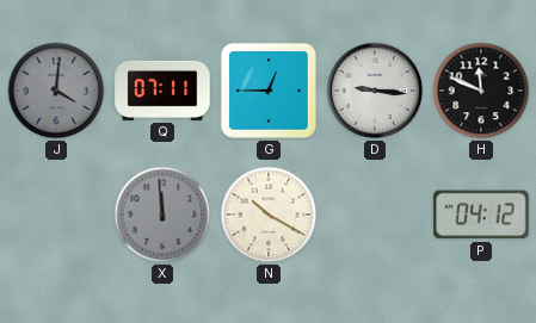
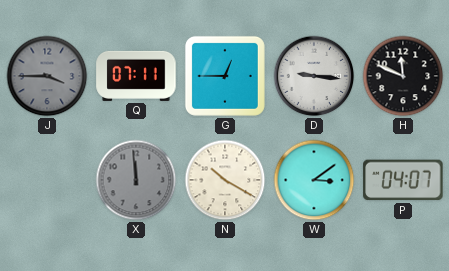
J: 4:01 -> 3:45
W: none -> 3:09
P: 04:12 -> 04:07
